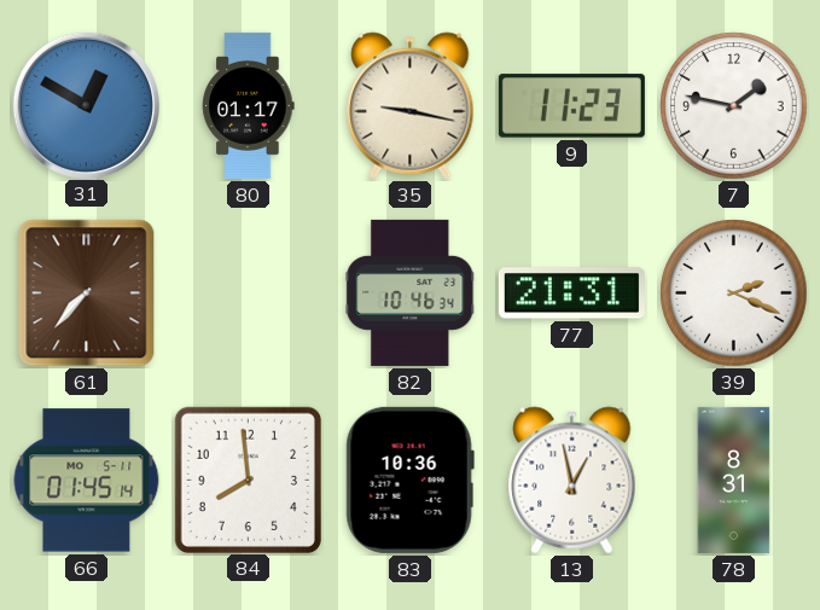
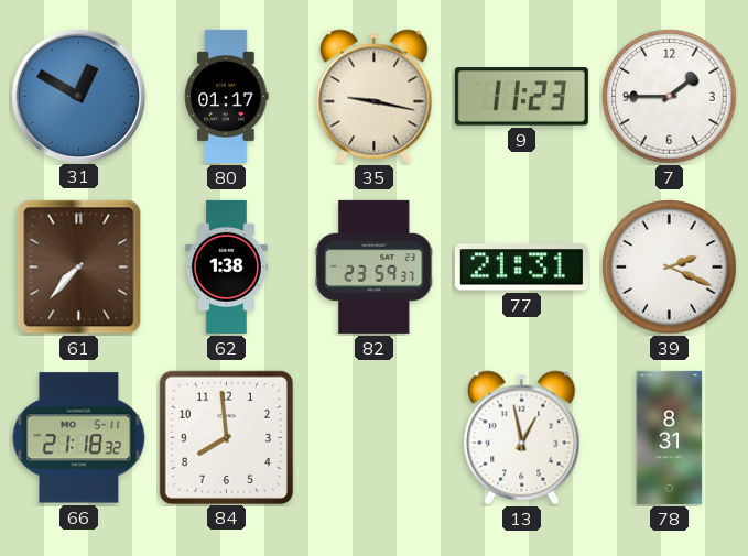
7: 1:47 -> 1:45
62: none -> 1:38
82: 10:46 -> 23:59
66: 01:45 -> 21:18
83: 10:36 -> none
